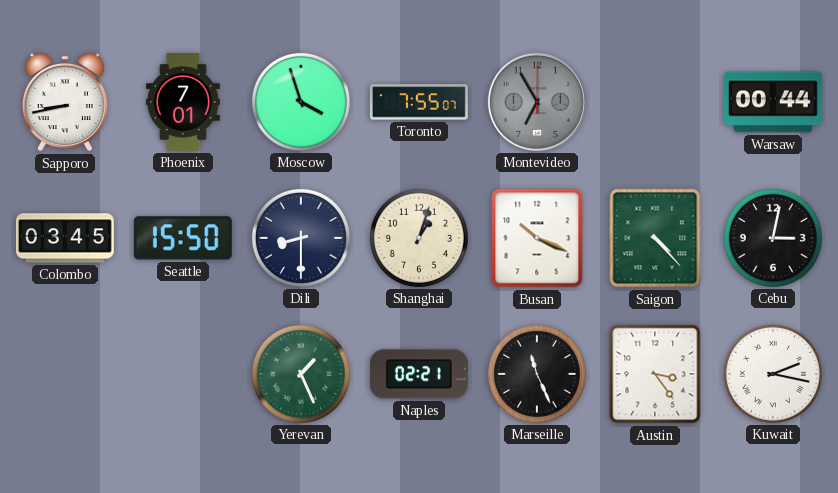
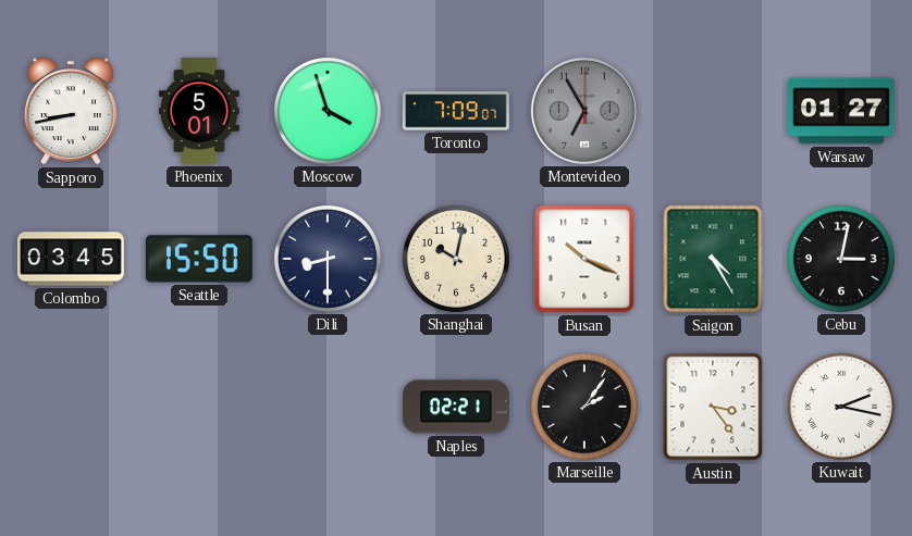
Phoenix: 7:01 -> 5:01
Toronto: 7:55 -> 7:09
Warsaw: 00:44 -> 01:27
Shanghai: 1:03 -> 10:02
Saigon: 4:23 -> 4:25
Yerevan: 1:26 -> none
Marseille: 11:26 -> 2:06
